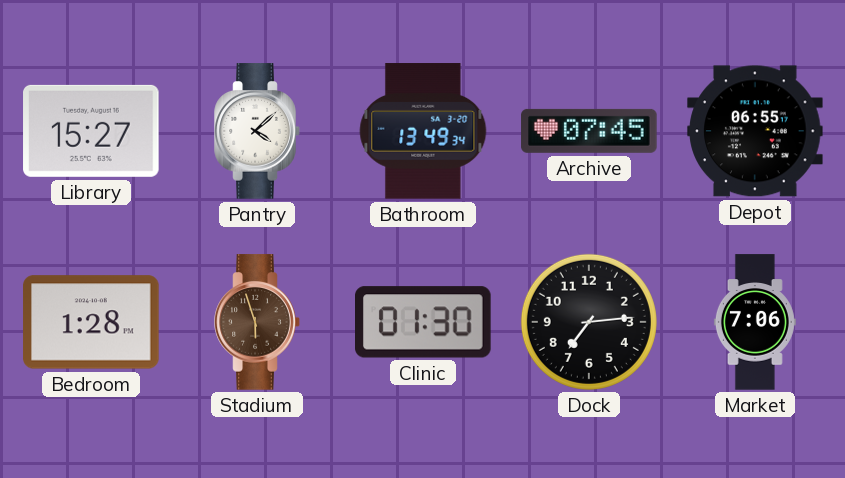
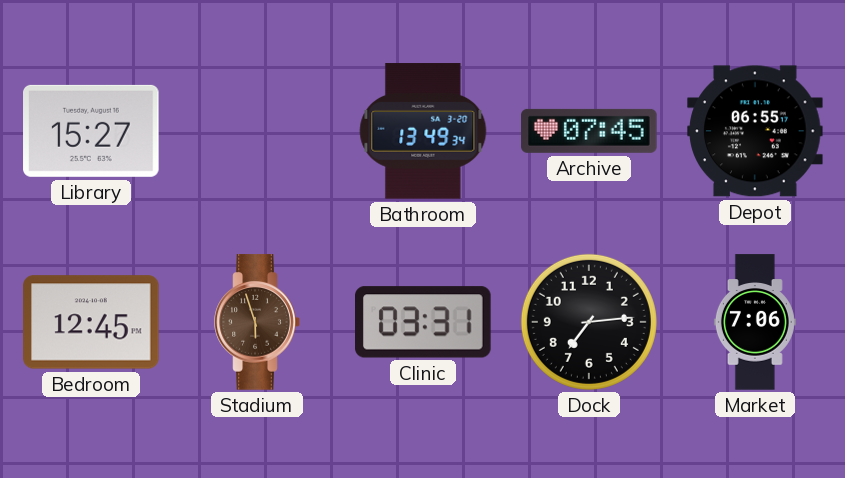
Pantry: 4:08 -> none
Bedroom: 1:28 -> 12:45
Clinic: 01:30 -> 03:31
